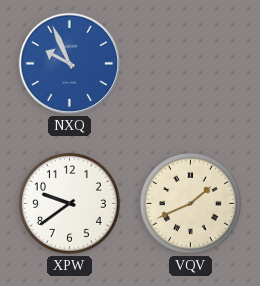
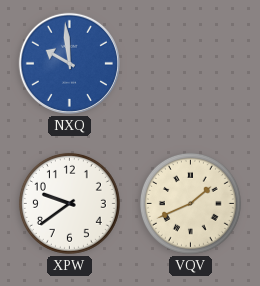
NXQ: 9:56 -> 9:59
